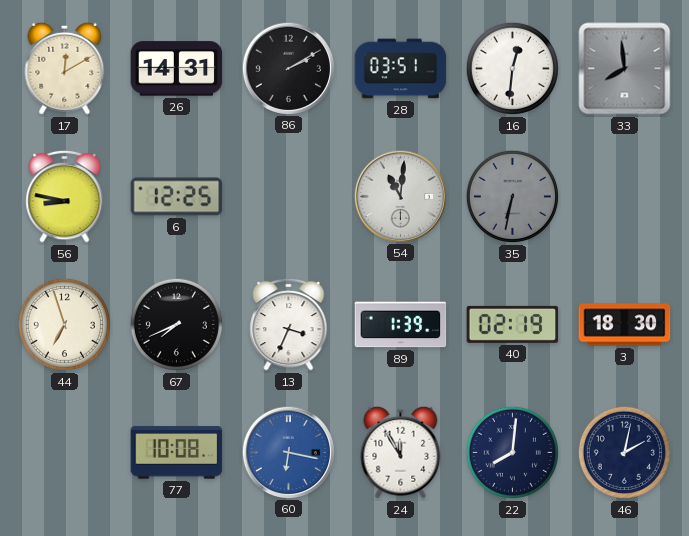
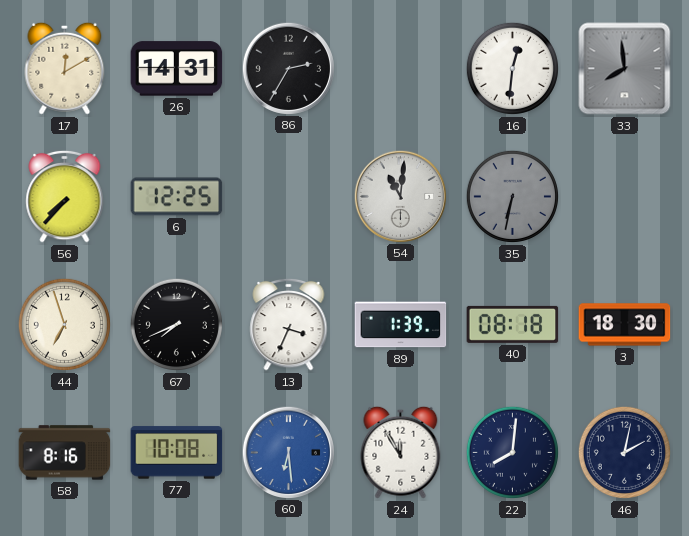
86: 2:10 -> 2:35
28: 03:51 -> none
56: 8:47 -> 7:37
40: 02:19 -> 08:18
58: none -> 8:16
60: 6:17 -> 6:29
